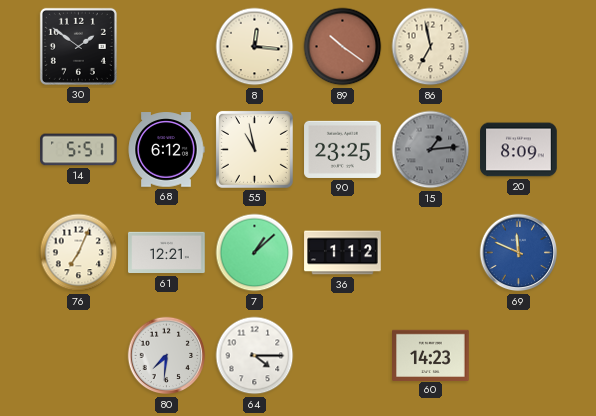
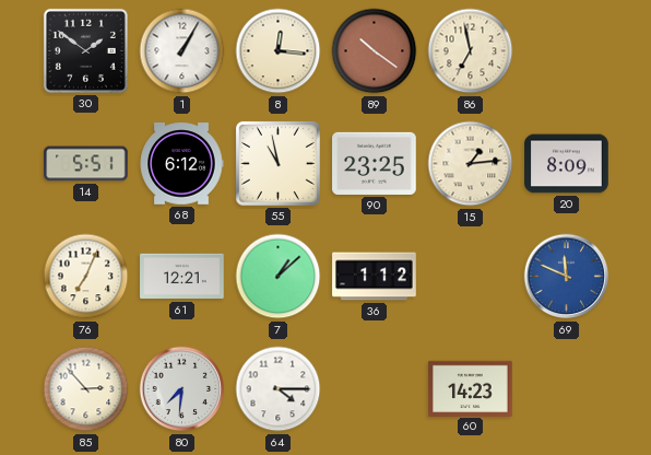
1: none -> 1:05
15 dial: grey -> cream
85: none -> 2:53
